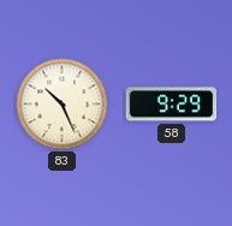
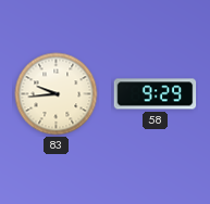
83: 10:26 -> 9:44
